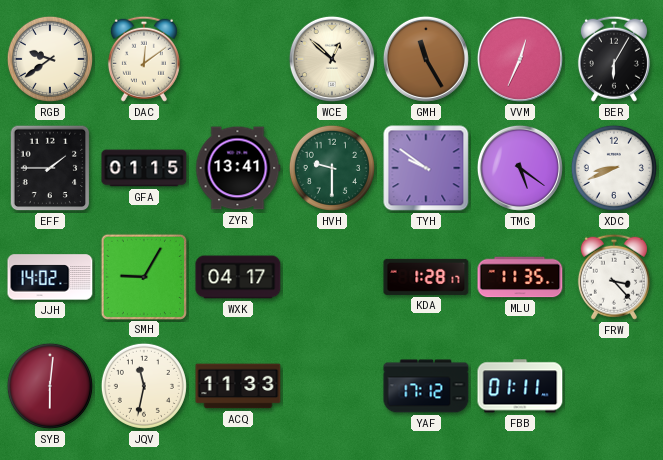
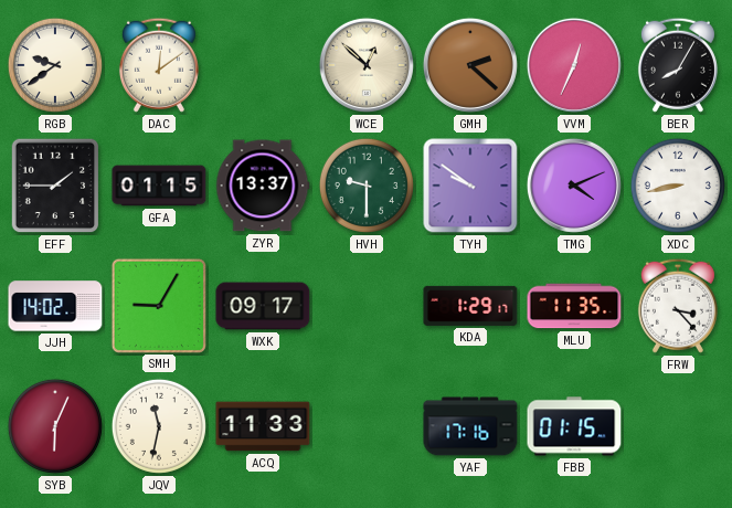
GMH: 11:25 -> 2:22
BER: 6:05 -> 8:05
ZYR: 13:41 -> 13:37
TMG: 5:21 -> 4:11
XDC: 8:41 -> 8:43
WXK: 04:17 -> 09:17
KDA: 1:28 -> 1:29
SYB: 6:01 -> 6:04
YAF: 17:12 -> 17:16
FBB: 01:11 -> 01:15
